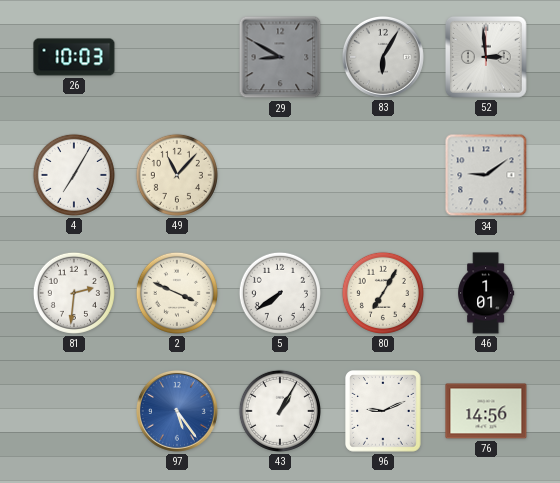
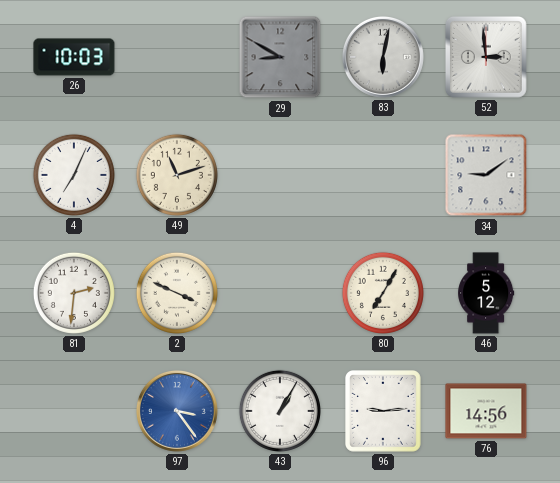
83: 6:05 -> 6:02
4: 7:05 -> 7:04
49: 11:07 -> 11:12
5: 7:39 -> none
46: 1:01 -> 5:12
97: 5:24 -> 3:24
96: 9:11 -> 9:14
